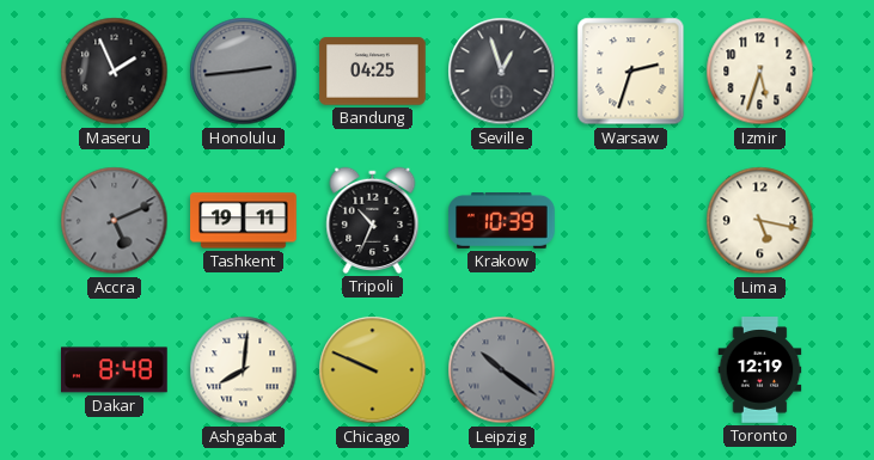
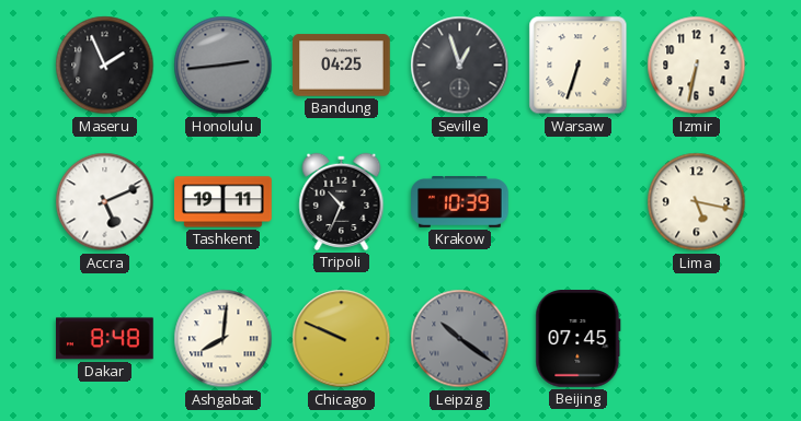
Warsaw: 2:33 -> 6:33
Izmir: 5:33 -> 6:32
Accra dial: grey -> white
Beijing: none -> 07:45
Toronto: 12:19 -> none
